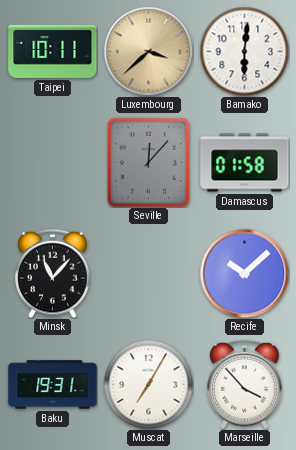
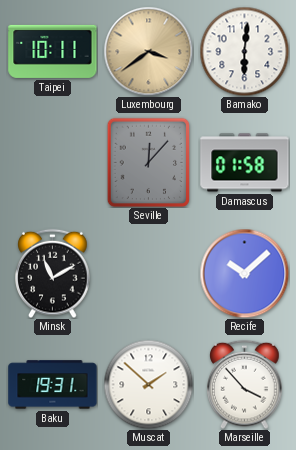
Luxembourg: 3:38 -> 3:39
Minsk: 11:07 -> 11:10
Muscat: 7:05 -> 1:52
